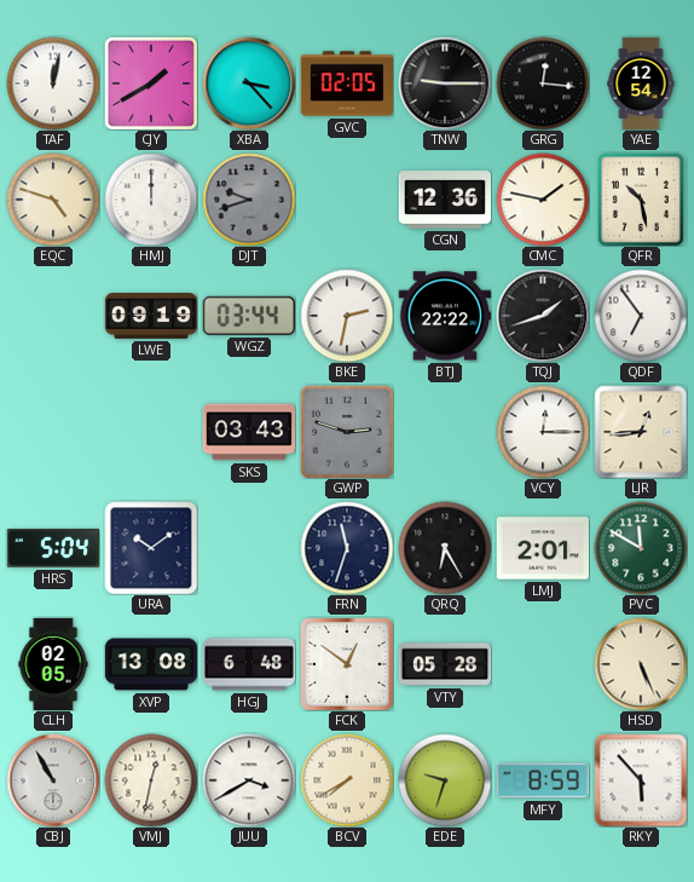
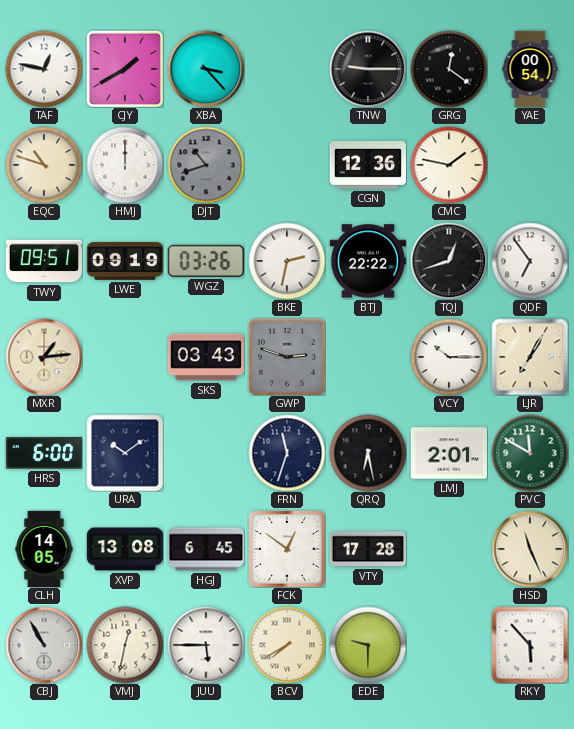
TAF: 12:02 -> 12:47
GVC: 02:05 -> none
GRG: 12:16 -> 12:21
YAE: 12:54 -> 00:54
EQC: 4:48 -> 10:48
DJT: 9:42 -> 10:42
QFR: 10:28 -> none
TWY: none -> 09:51
WGZ: 03:44 -> 03:26
TQJ: 1:42 -> 12:42
MXR: none -> 1:14
VCY: 12:15 -> 10:15
LJR: 12:44 -> 7:05
HRS: 5:04 -> 6:00
QRQ: 6:25 -> 6:28
CLH: 02:05 -> 14:05
HGJ: 6:48 -> 6:45
VTY: 05:28 -> 17:28
HSD: 5:26 -> 11:26
JUU: 3:40 -> 5:45
EDE: 9:33 -> 9:30
MFY: 8:59 -> none
